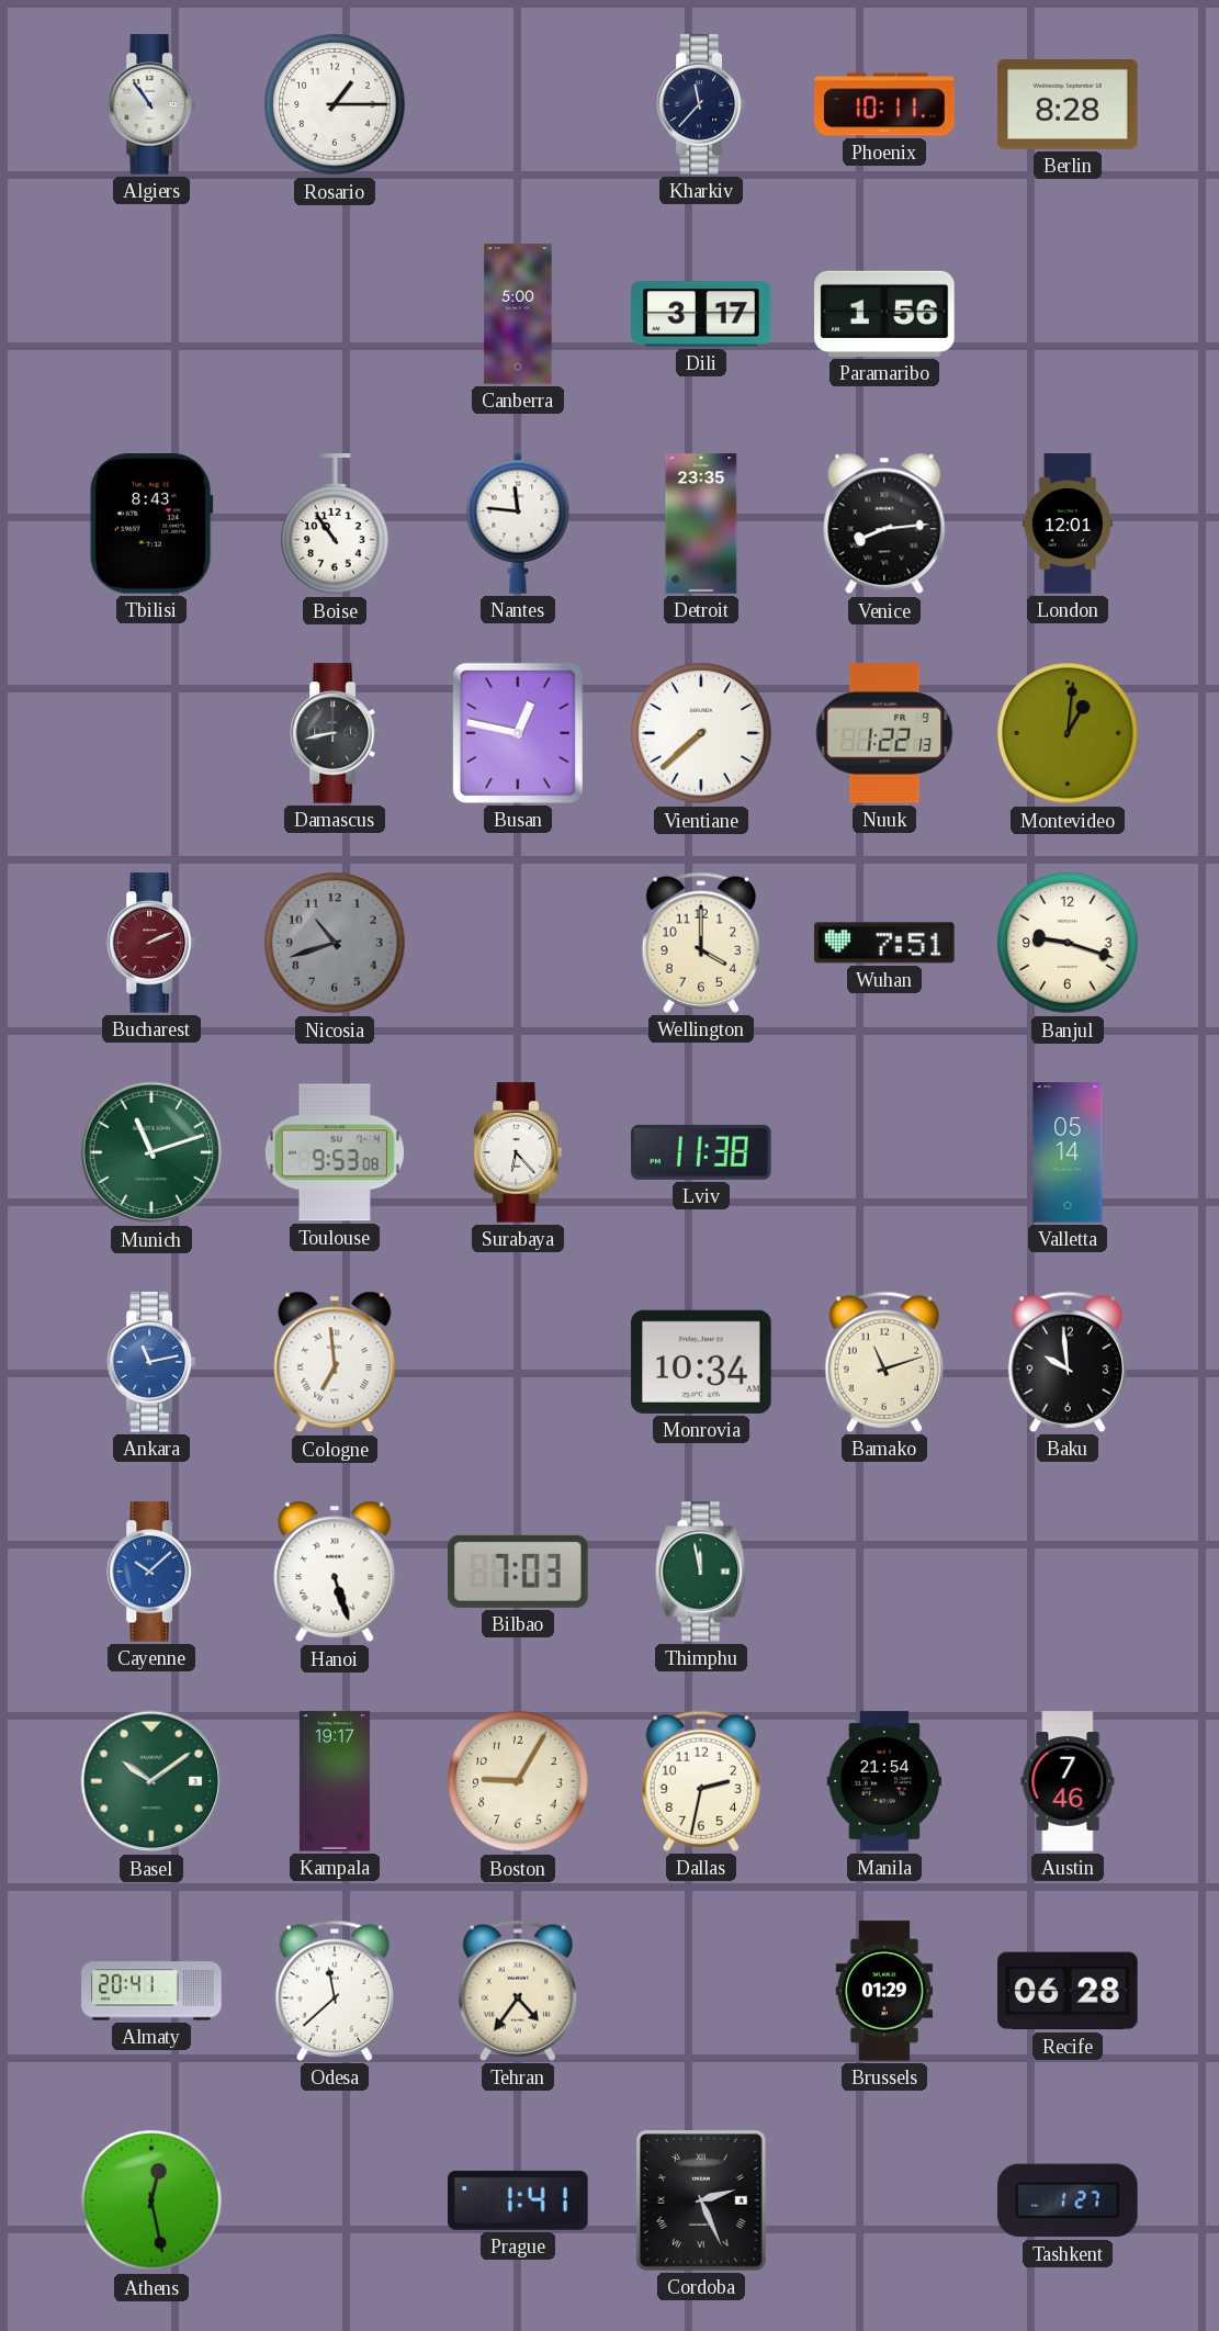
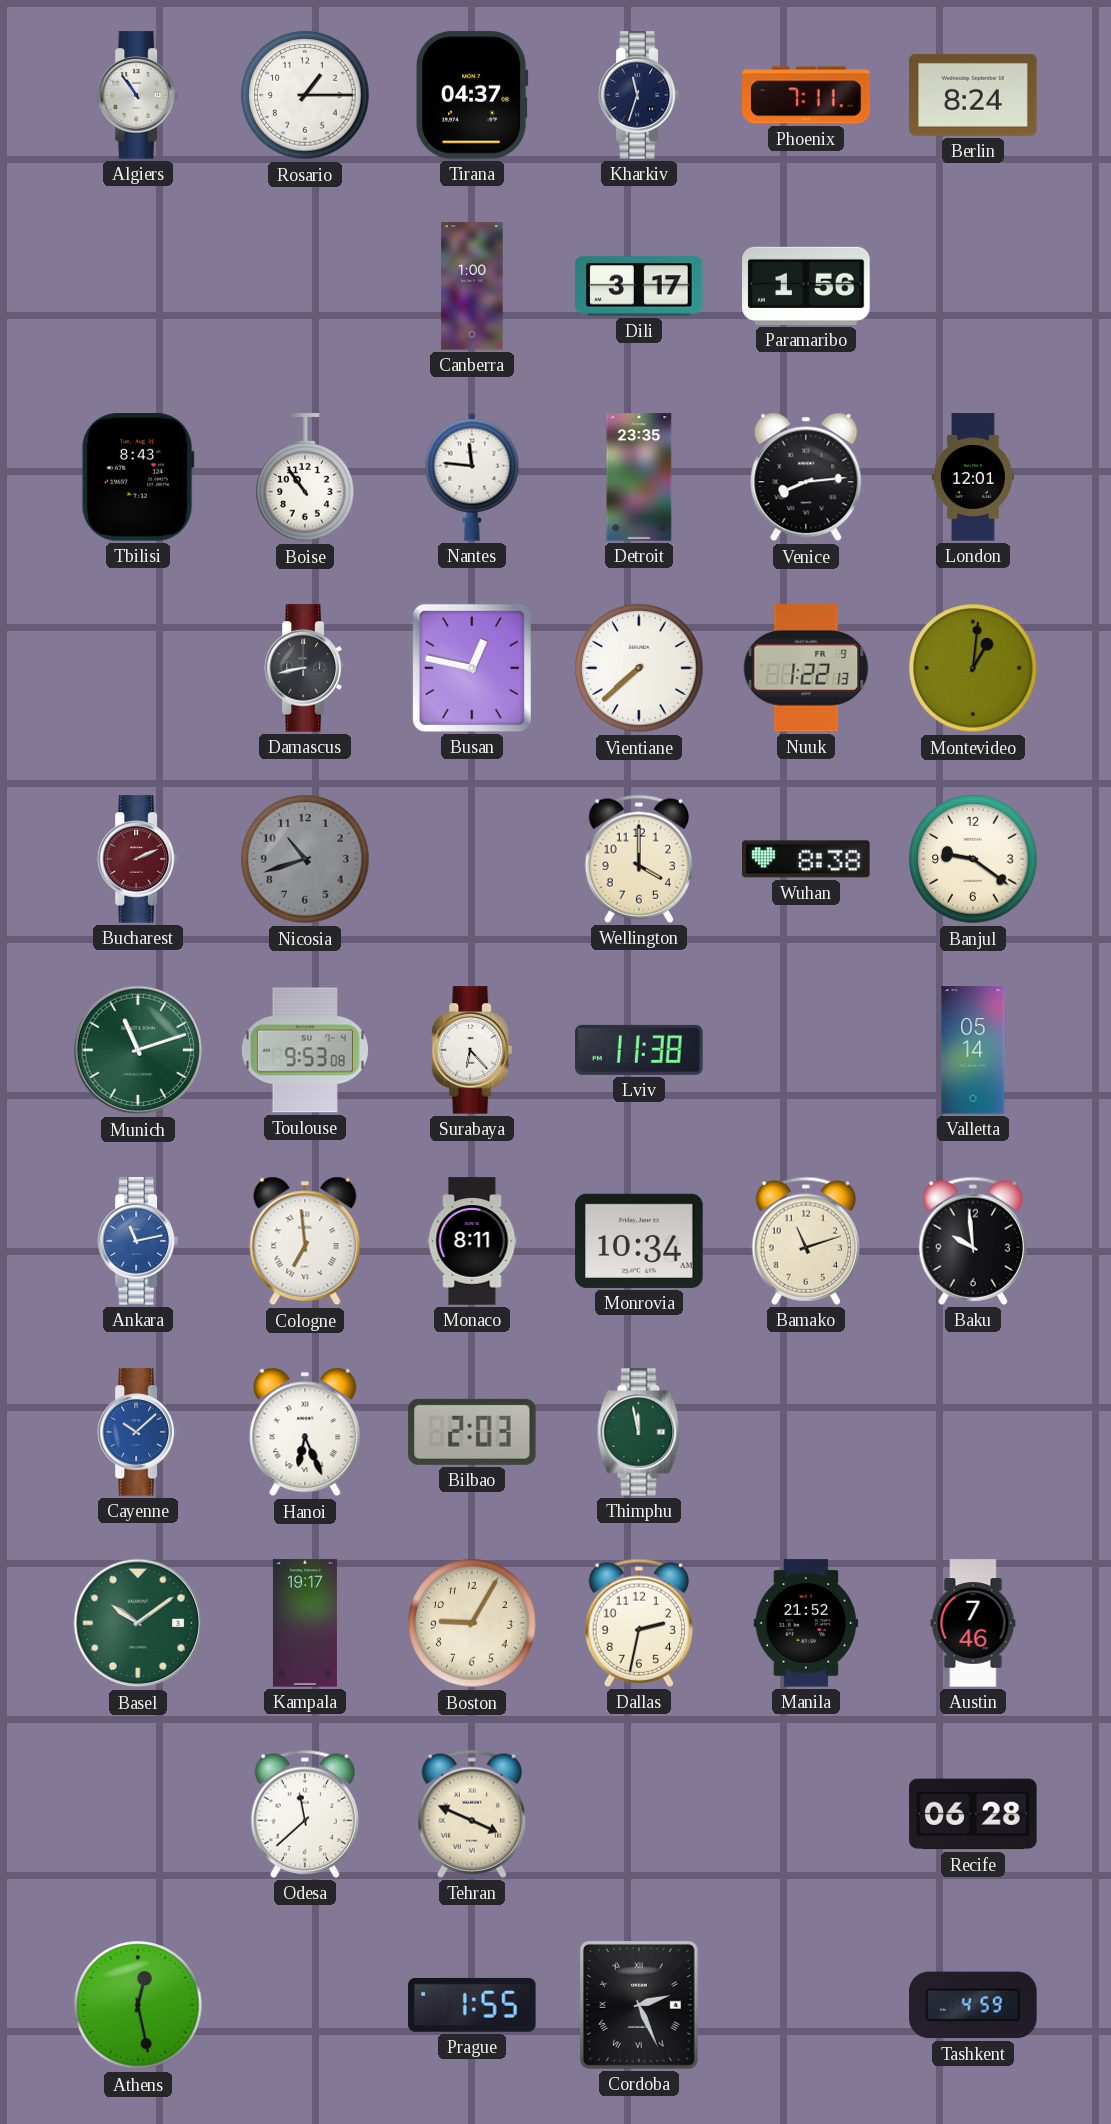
Tirana: none -> 04:37
Kharkiv: 11:37 -> 11:33
Phoenix: 10:11 -> 7:11
Berlin: 8:28 -> 8:24
Canberra: 5:00 -> 1:00
Wuhan: 7:51 -> 8:38
Banjul: 9:18 -> 9:21
Monaco: none -> 8:11
Hanoi: 5:27 -> 6:26
Bilbao: 7:03 -> 2:03
Manila: 21:54 -> 21:52
Almaty: 20:41 -> none
Tehran: 4:36 -> 3:49
Brussels: 01:29 -> none
Prague: 1:41 -> 1:55
Tashkent: 1:27 -> 4:59
